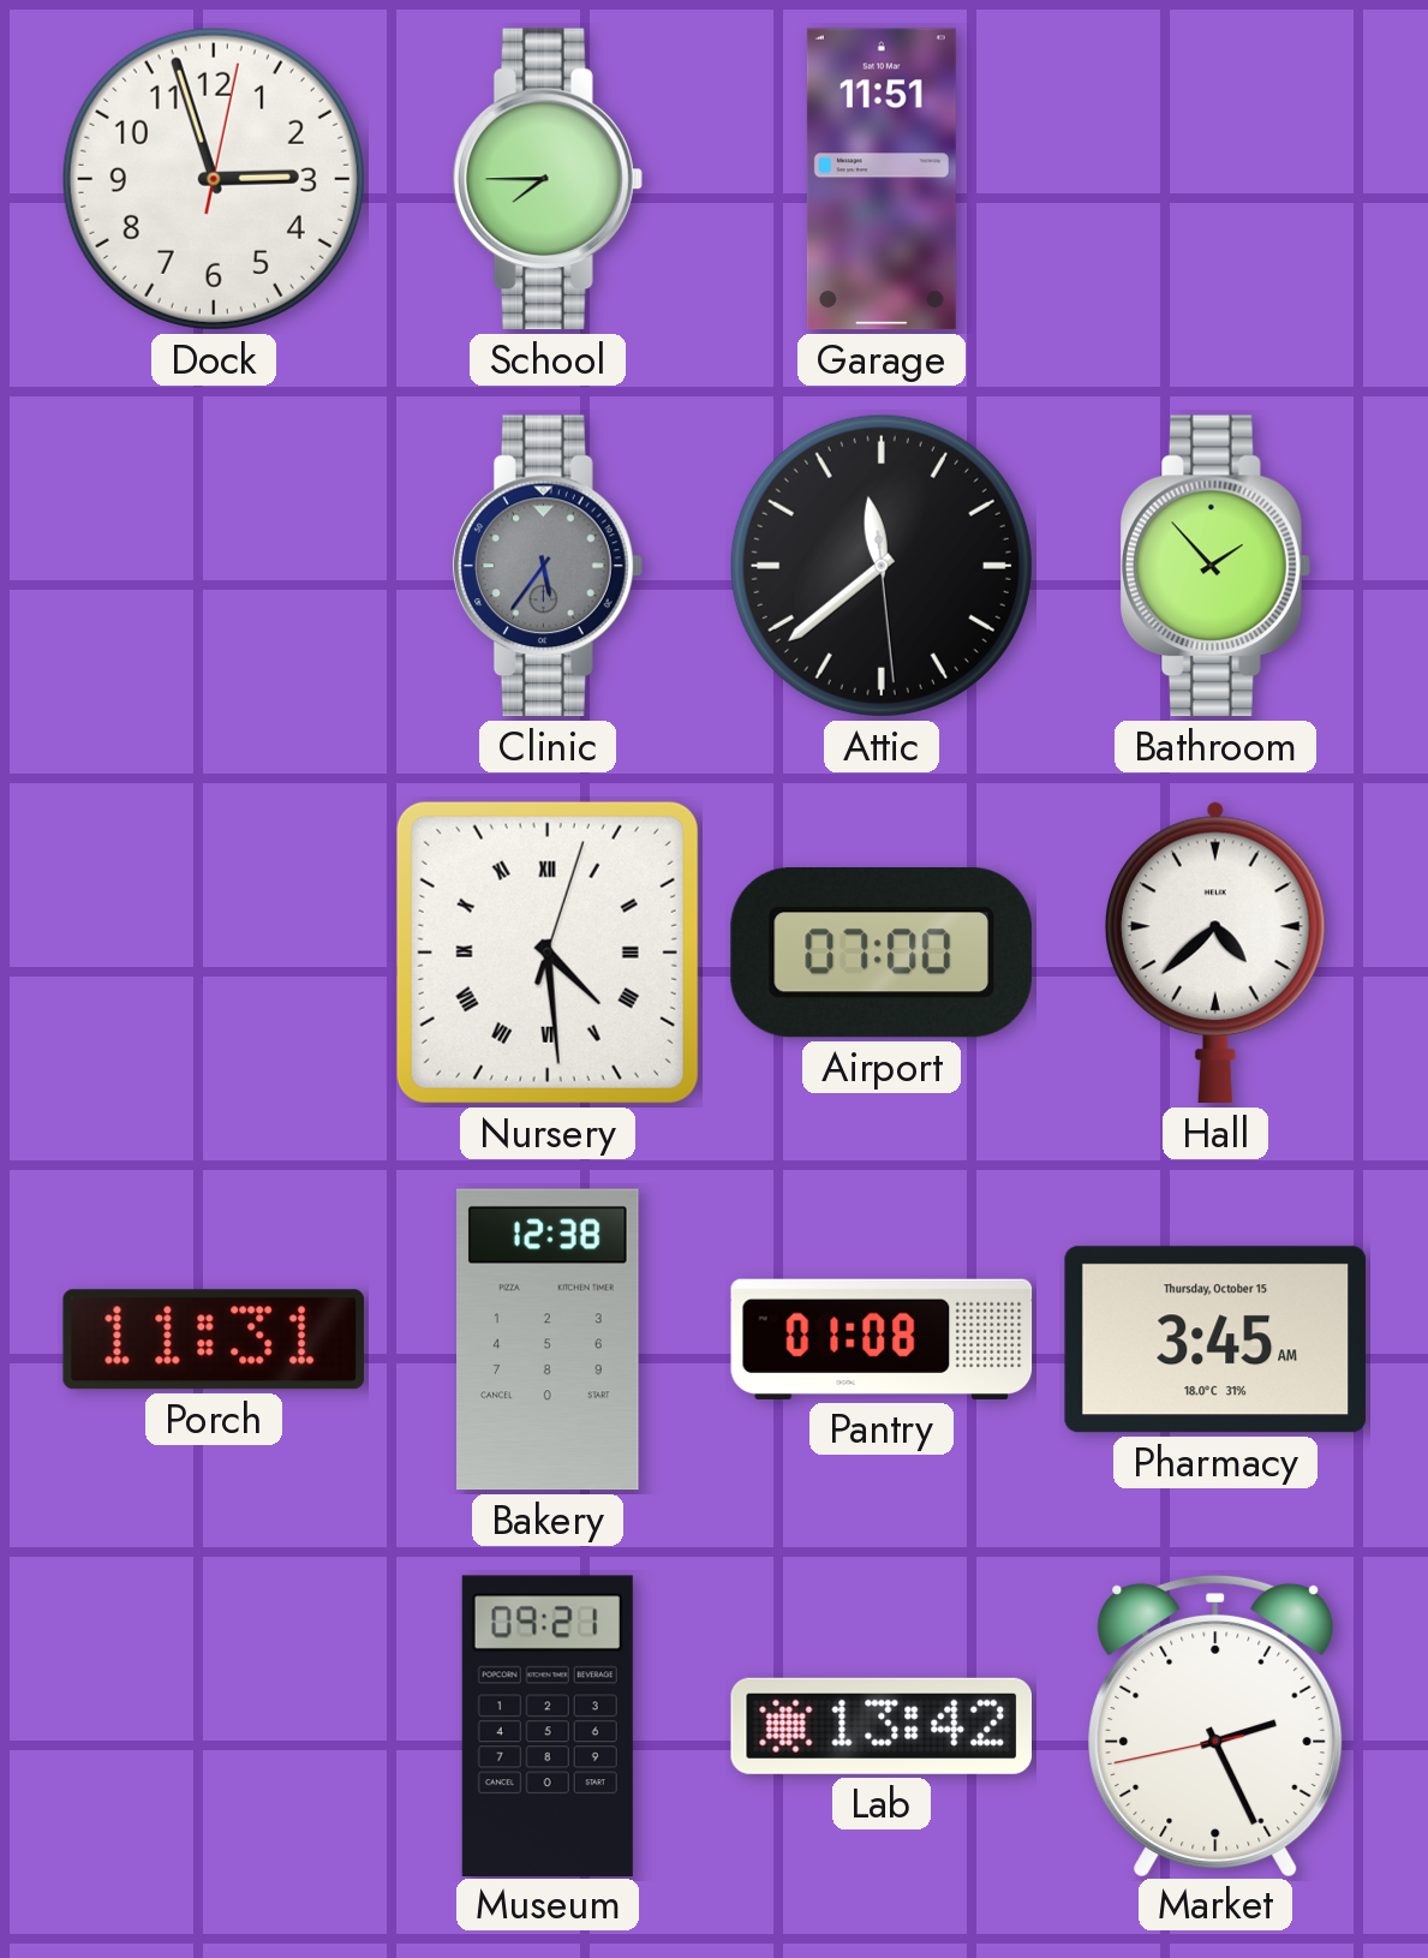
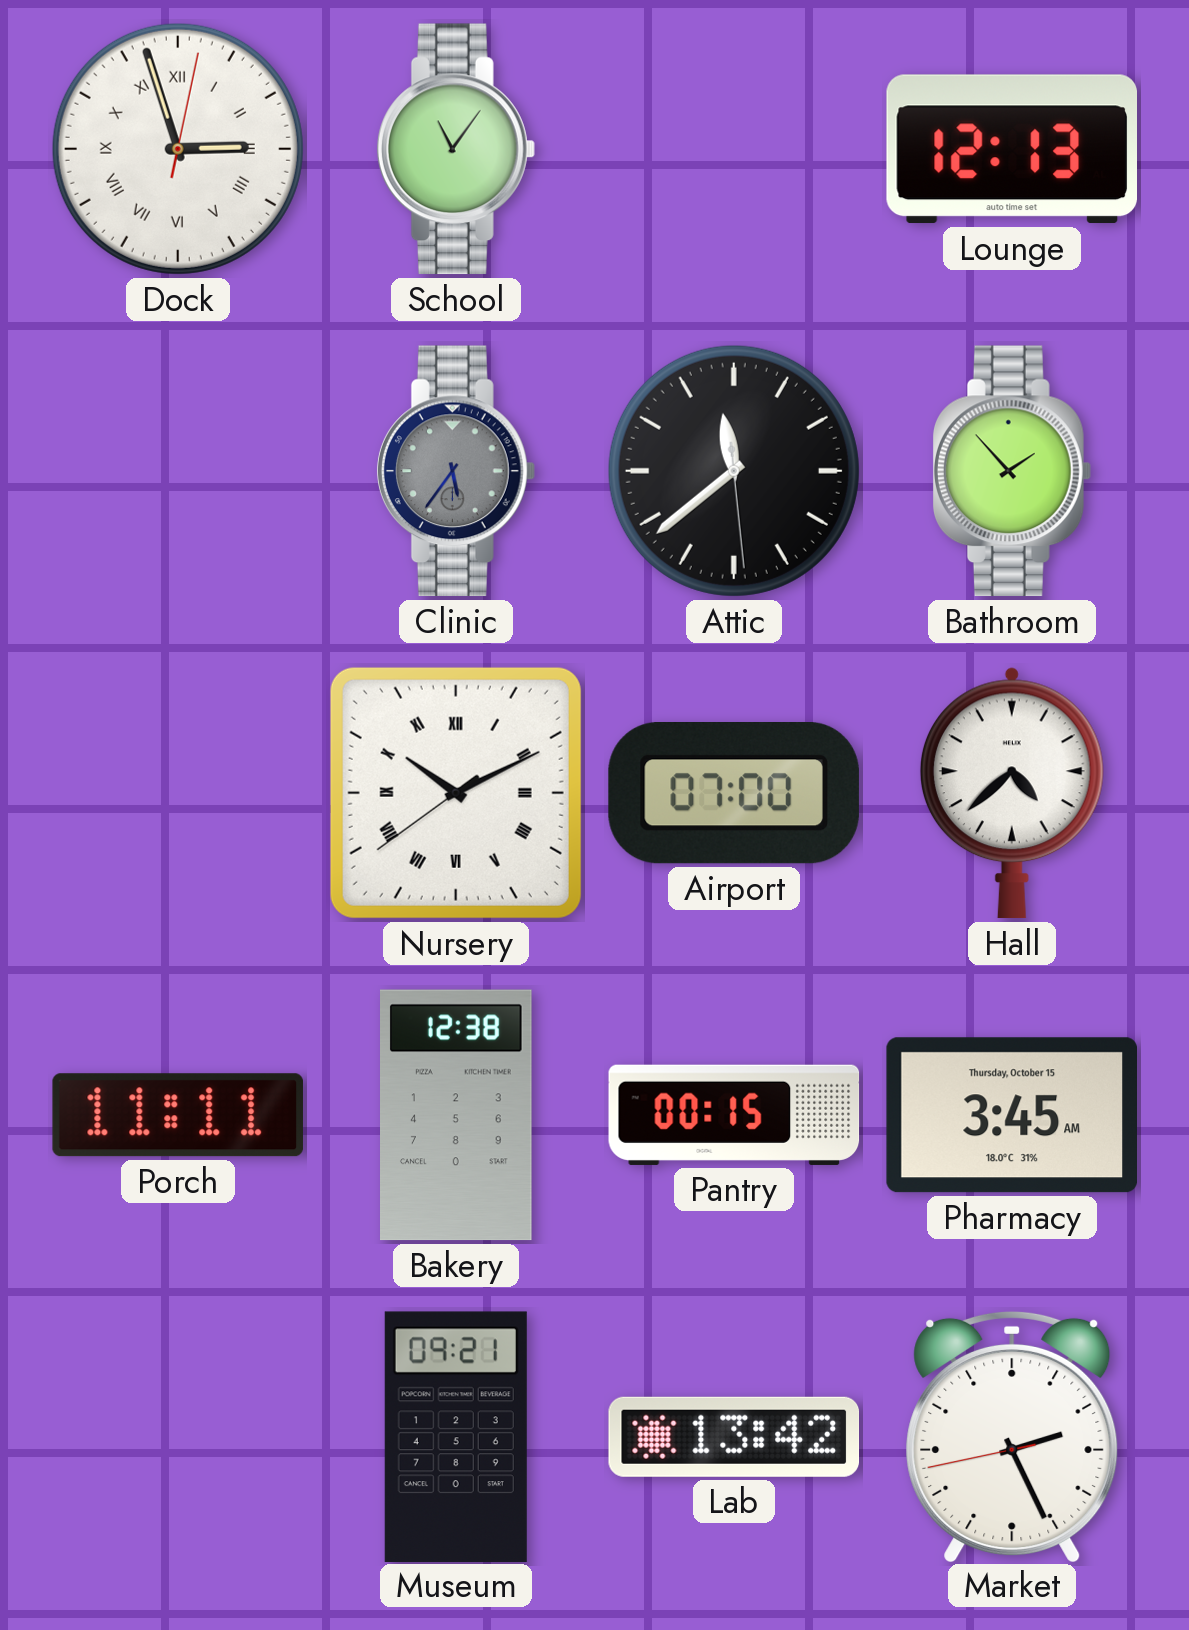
Dock numerals: Arabic -> Roman
School: 7:45 -> 11:06
Garage: 11:51 -> none
Lounge: none -> 12:13
Nursery: 4:29 -> 10:10
Porch: 11:31 -> 11:11
Pantry: 01:08 -> 00:15
